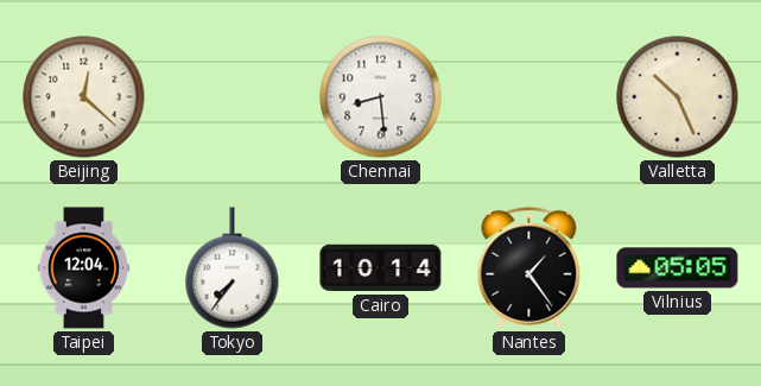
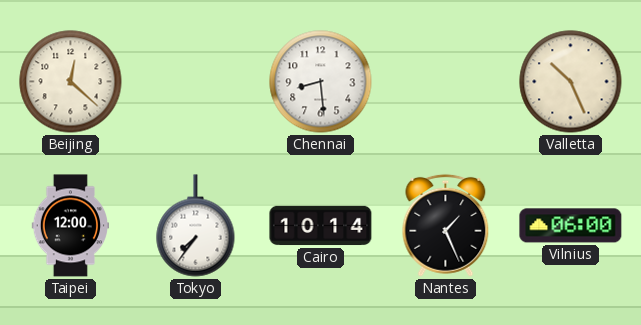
Taipei: 12:04 -> 12:00
Nantes: 1:24 -> 1:26
Vilnius: 05:05 -> 06:00
